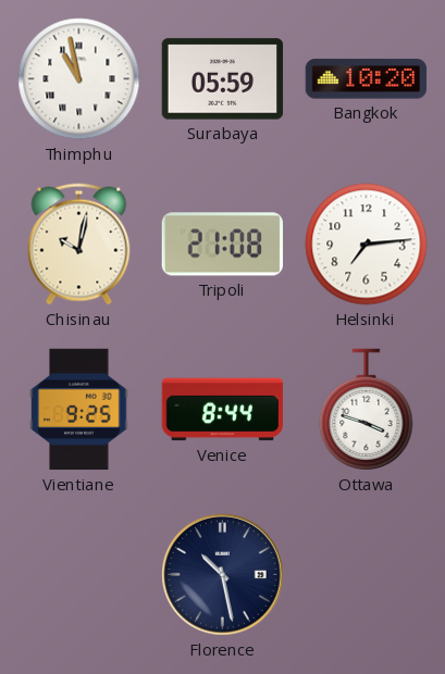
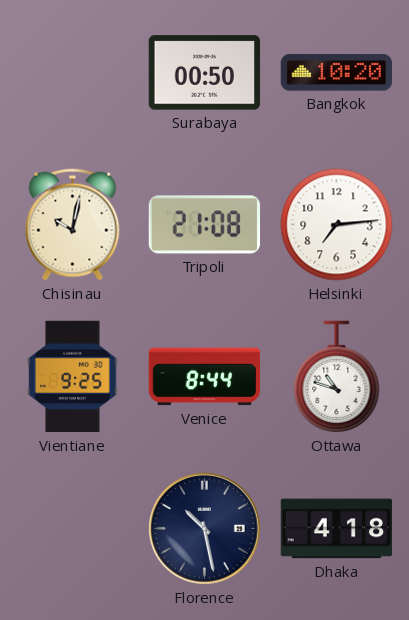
Thimphu: 10:58 -> none
Surabaya: 05:59 -> 00:50
Ottawa: 3:48 -> 10:48
Dhaka: none -> 4:18
